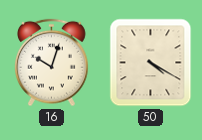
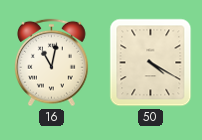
16: 10:03 -> 11:02
